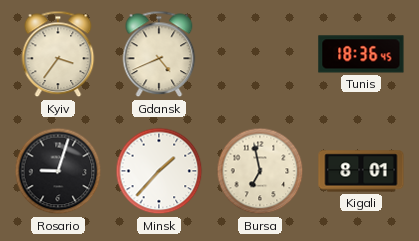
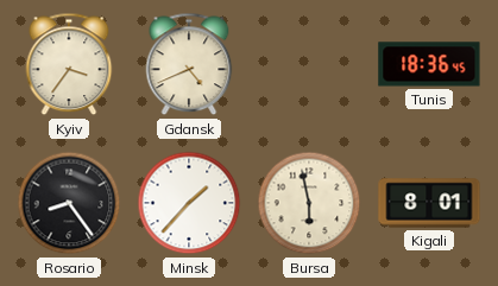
Rosario: 9:03 -> 8:24
Bursa: 6:58 -> 5:58
